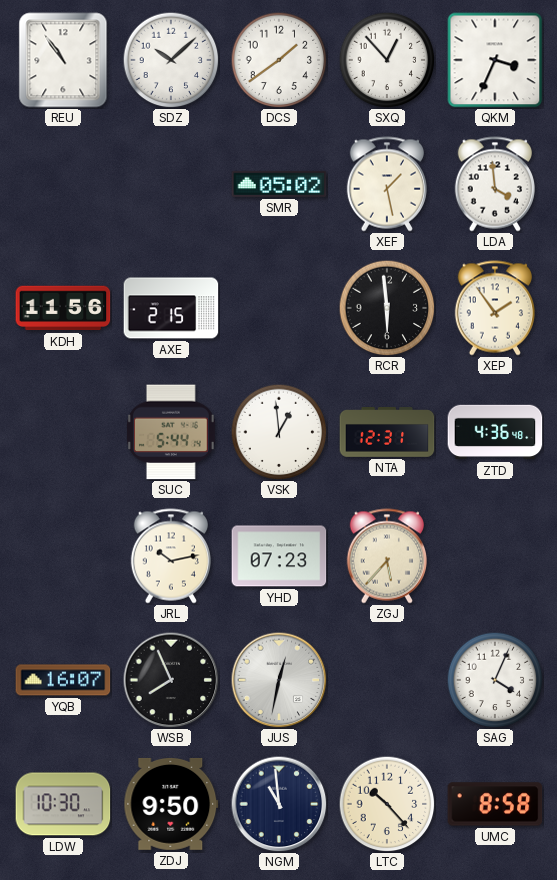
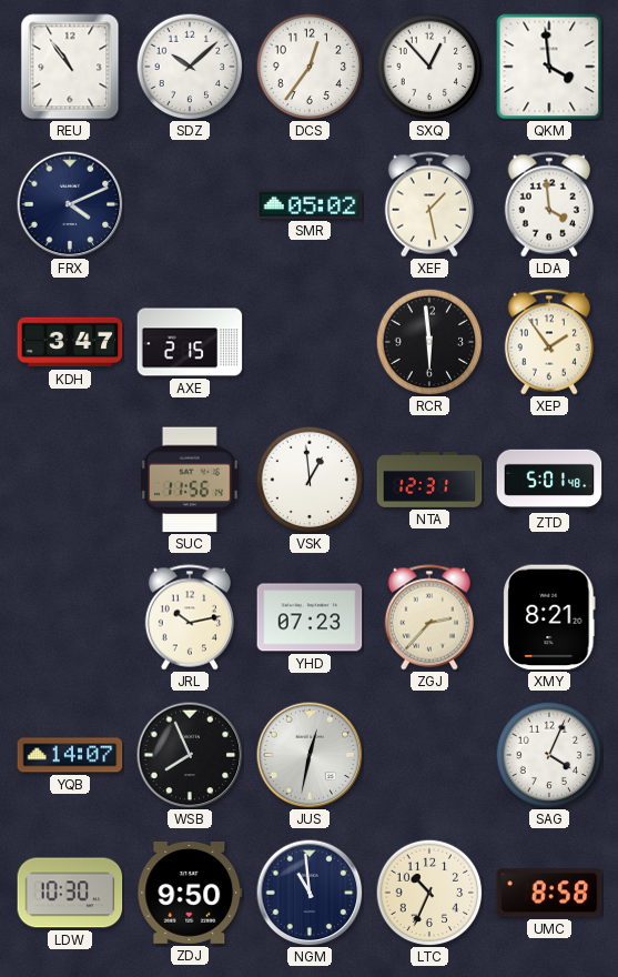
DCS: 1:39 -> 12:36
QKM: 3:34 -> 3:59
FRX: none -> 4:11
KDH: 11:56 -> 3:47
SUC: 5:44 -> 11:56
ZTD: 4:36 -> 5:01
ZGJ: 5:37 -> 2:37
XMY: none -> 8:21
YQB: 16:07 -> 14:07
LTC: 10:23 -> 10:34
